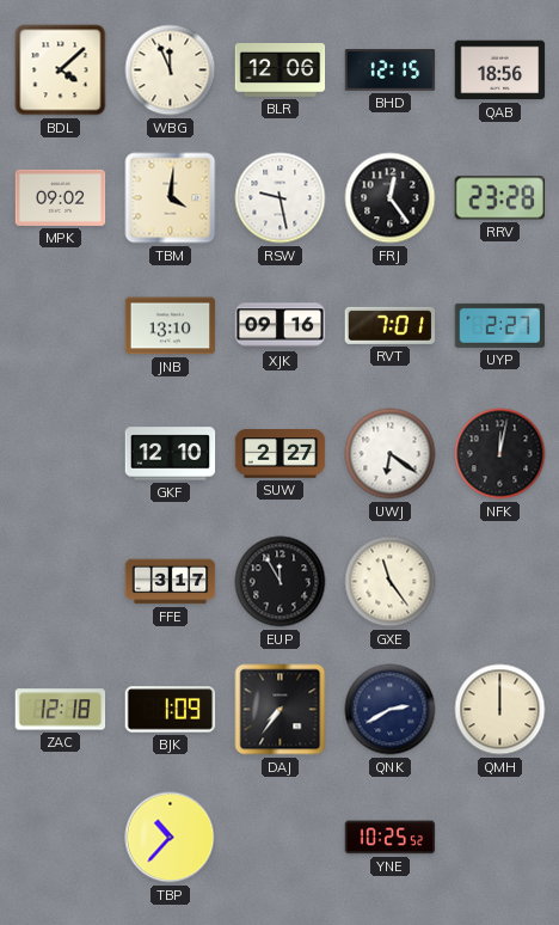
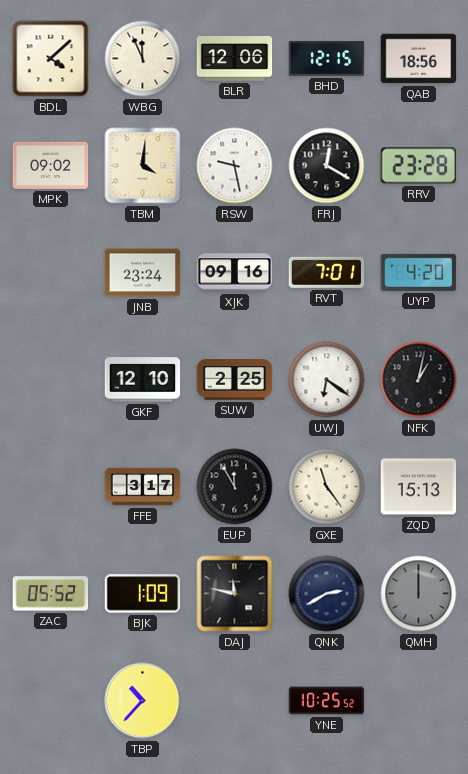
FRJ: 12:24 -> 12:20
JNB: 13:10 -> 23:24
UYP: 2:27 -> 4:20
SUW: 2:27 -> 2:25
NFK: 12:02 -> 1:02
ZQD: none -> 15:13
ZAC: 12:18 -> 05:52
DAJ: 7:36 -> 11:47
QMH dial: cream -> grey
